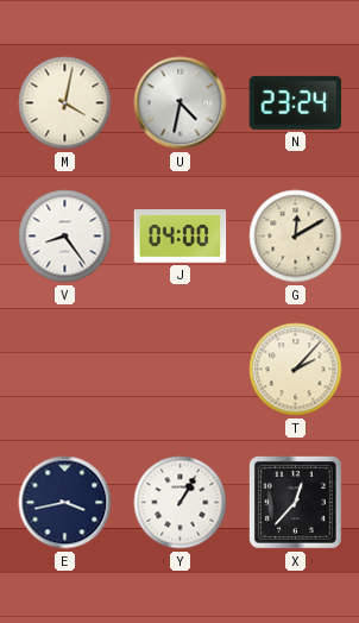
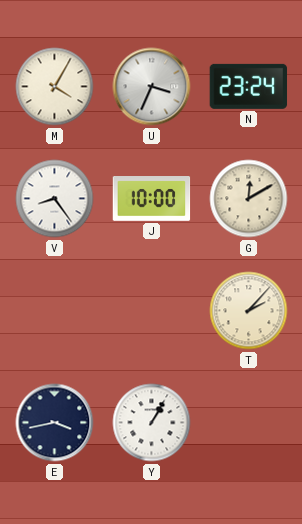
M: 4:02 -> 4:05
U: 4:32 -> 3:34
J: 04:00 -> 10:00
X: 12:37 -> none
